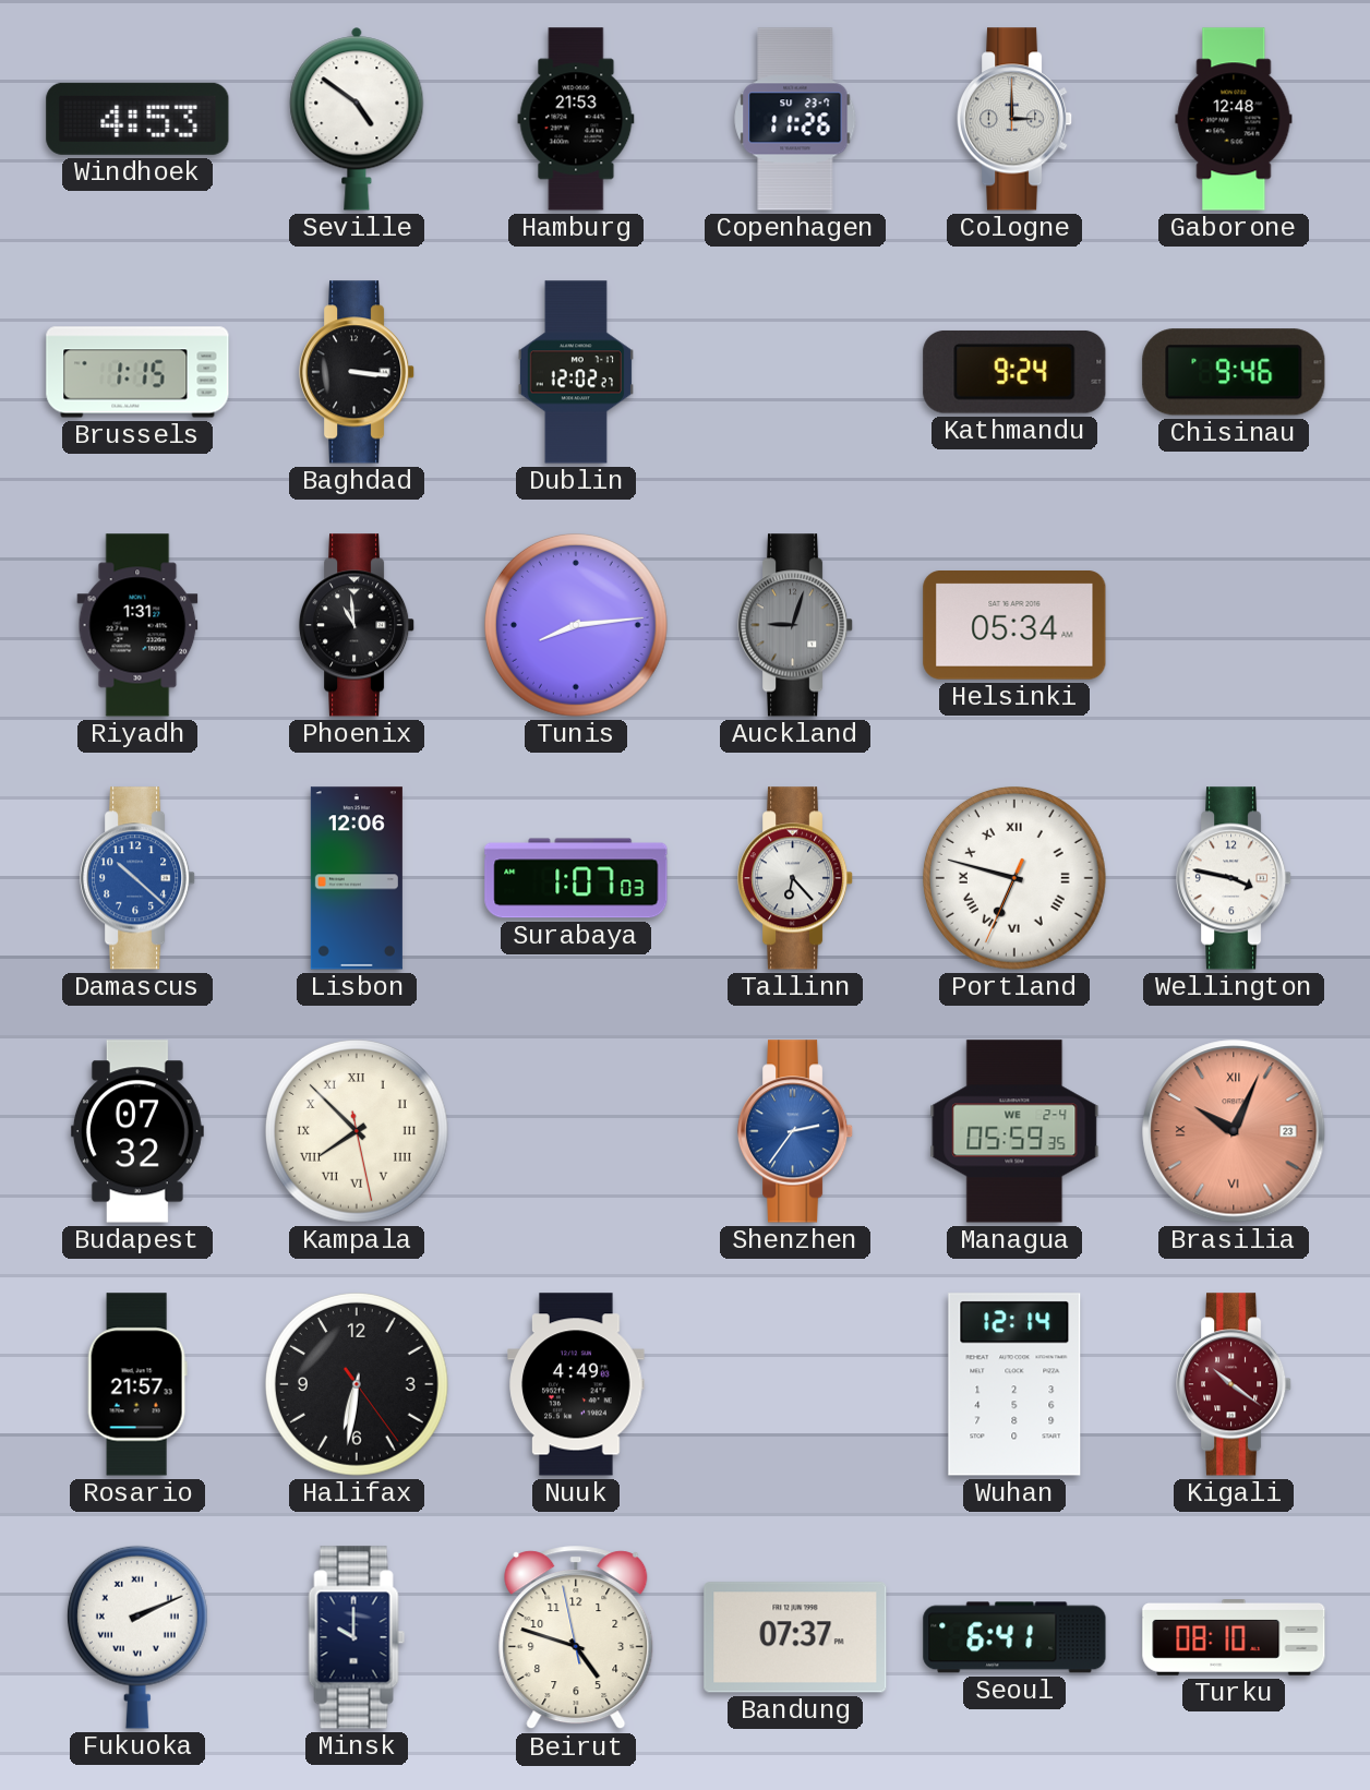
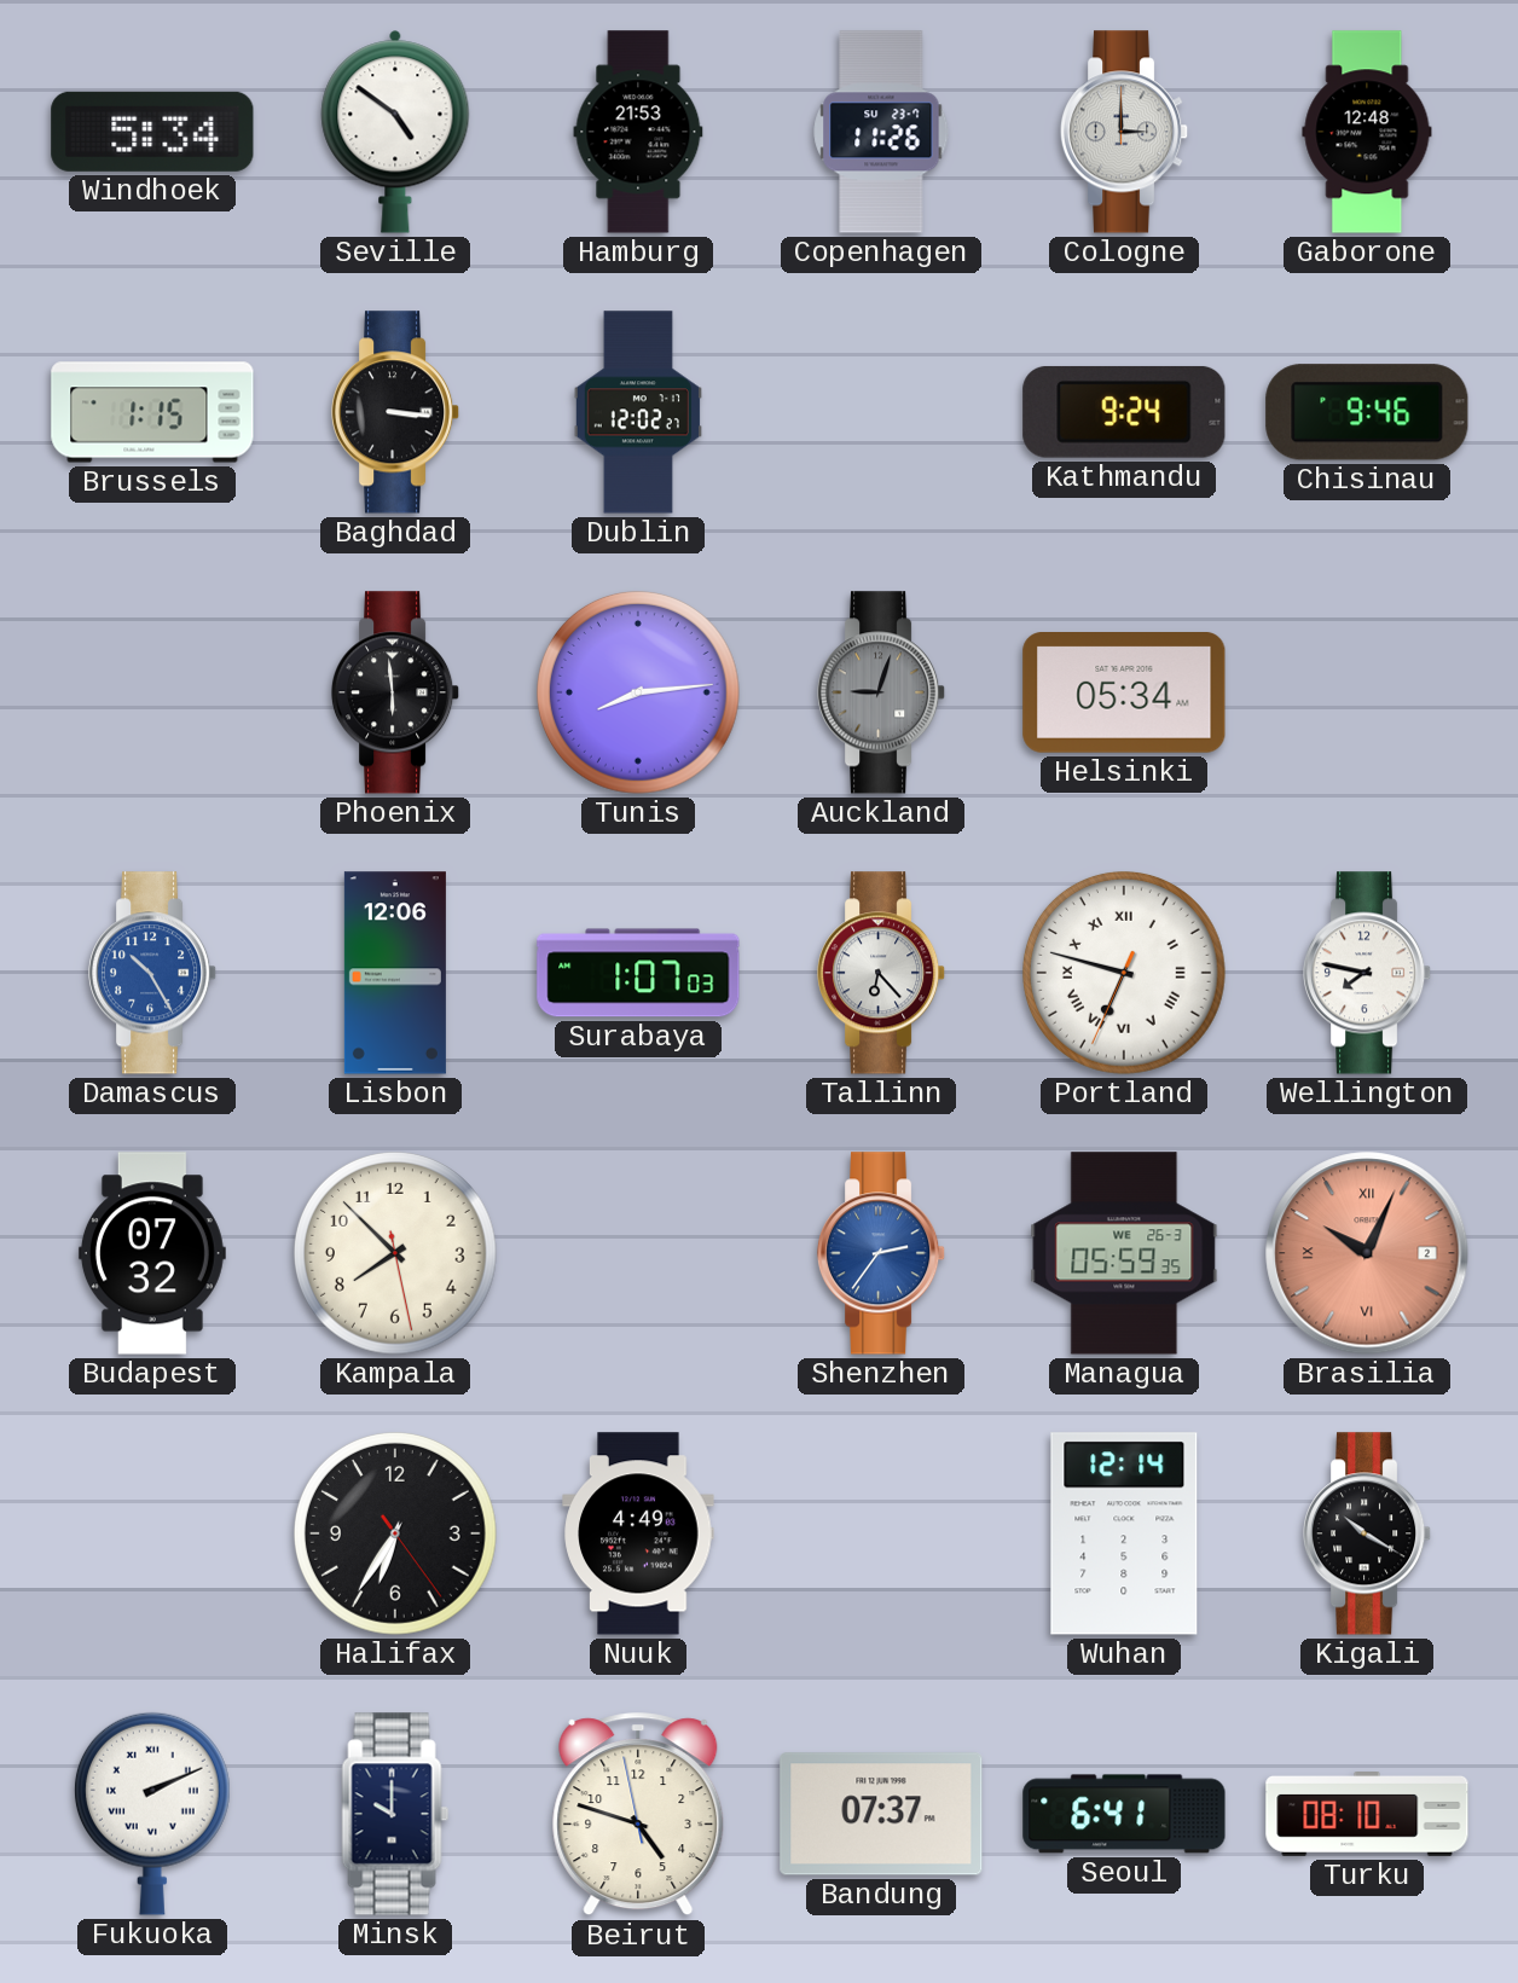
Windhoek: 4:53 -> 5:34
Riyadh: 1:31 -> none
Phoenix: 10:59 -> 5:59
Damascus: 10:22 -> 10:25
Wellington: 3:47 -> 7:47
Kampala numerals: Roman -> Arabic
Managua date: WE 2-4 -> WE 26-3
Brasilia date: 23 -> 2
Rosario: 21:57 -> none
Halifax: 6:31 -> 6:35
Kigali: 10:21 -> 10:20
Kigali dial: burgundy -> black
